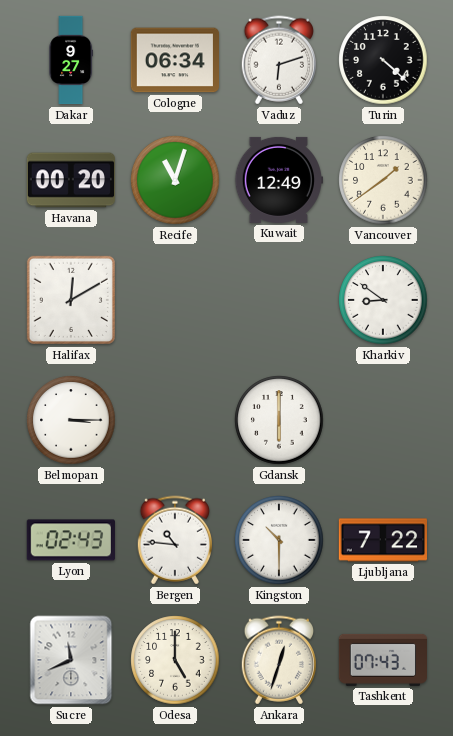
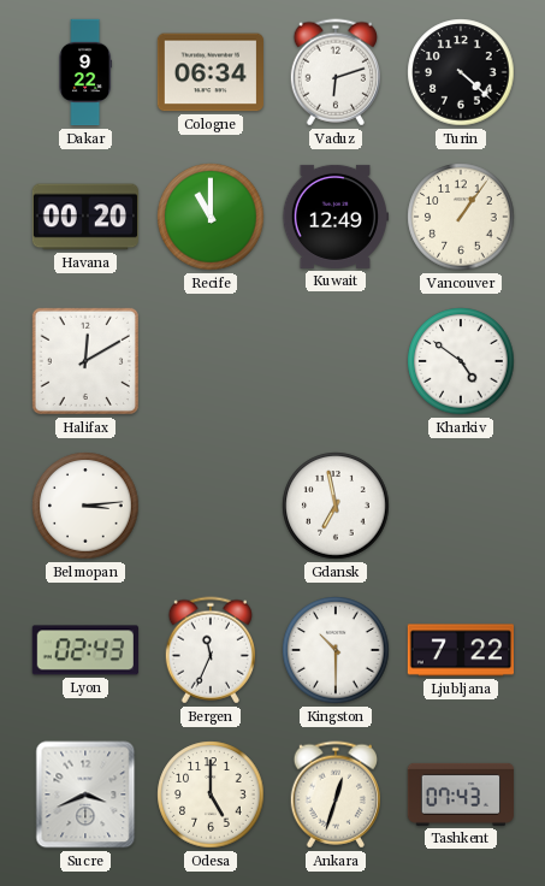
Dakar: 9:27 -> 9:22
Recife: 11:03 -> 11:00
Vancouver: 1:39 -> 1:06
Kharkiv: 8:51 -> 4:51
Belmopan: 3:15 -> 3:14
Gdansk: 6:00 -> 6:58
Bergen: 10:46 -> 11:34
Sucre: 11:41 -> 3:41
